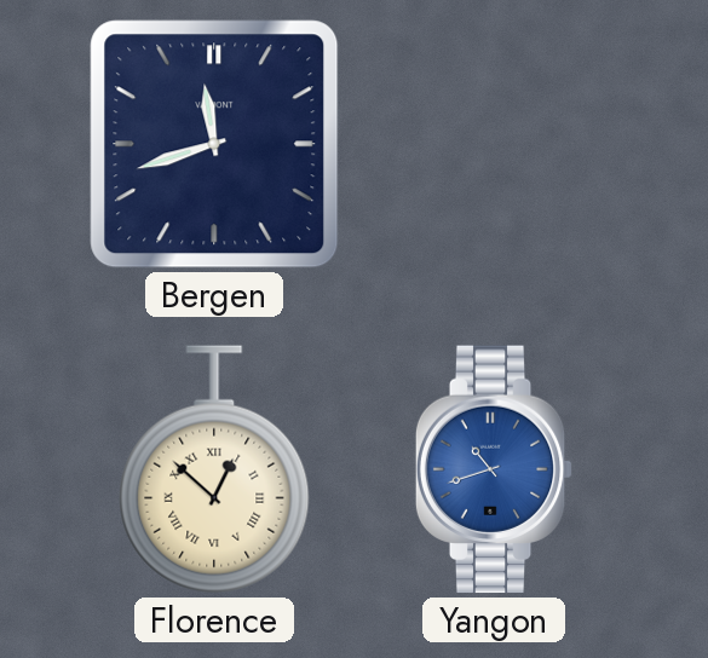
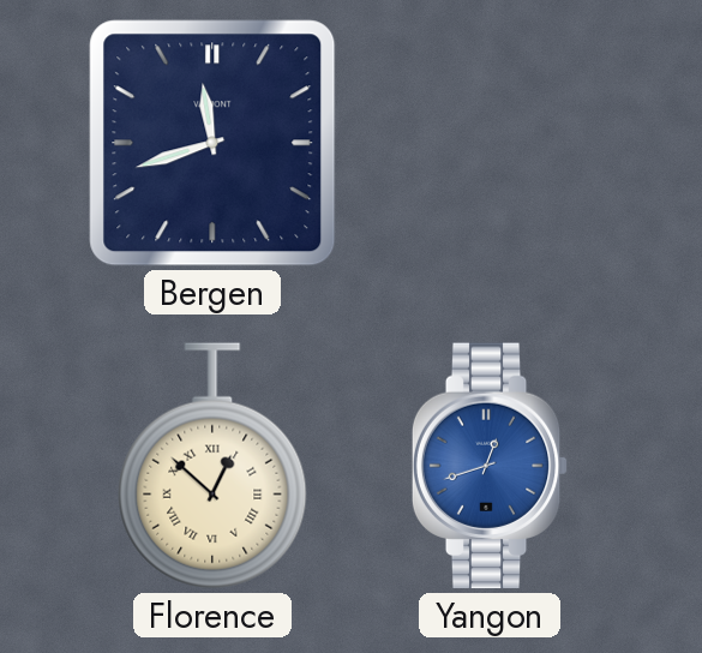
Yangon: 10:42 -> 12:42
